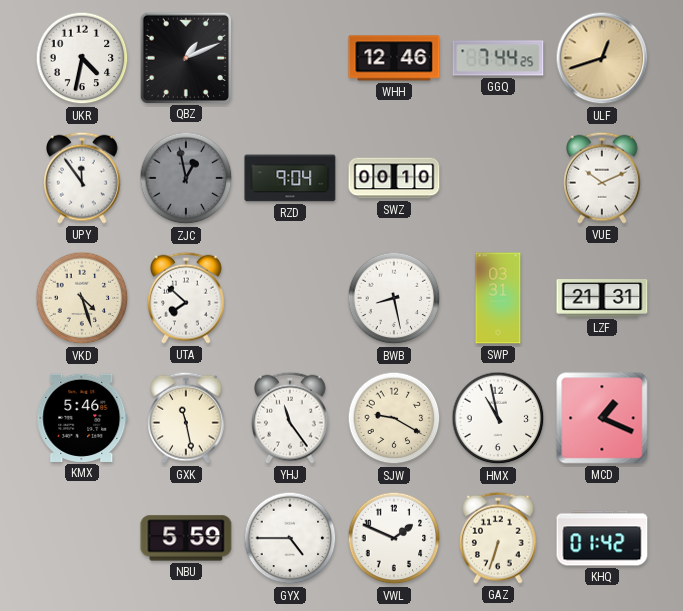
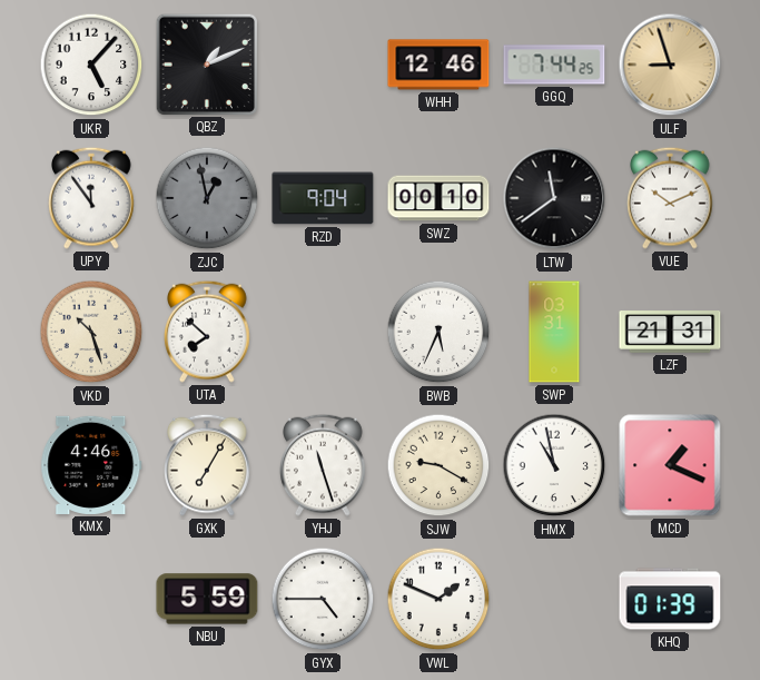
UKR: 4:32 -> 5:07
ULF: 12:42 -> 8:57
LTW: none -> 11:39
VKD: 4:27 -> 10:27
BWB: 8:28 -> 5:34
KMX: 5:46 -> 4:46
GXK: 11:28 -> 7:05
YHJ: 11:24 -> 11:27
GAZ: 6:33 -> none
KHQ: 01:42 -> 01:39
